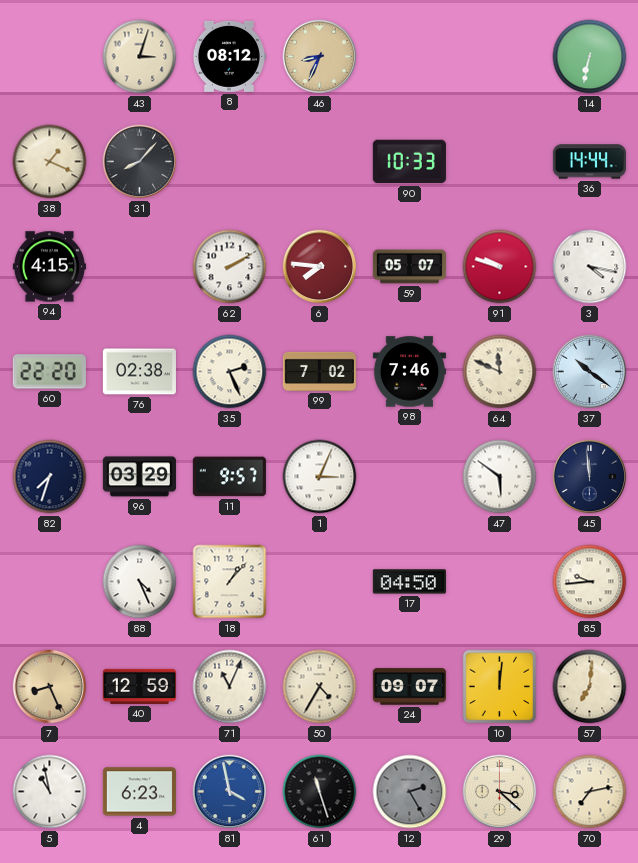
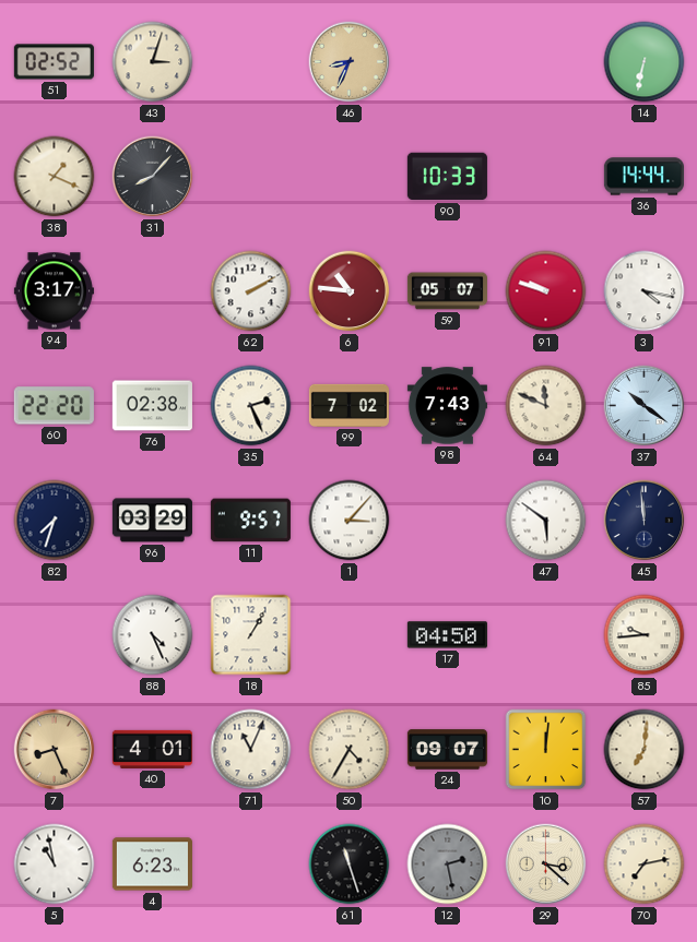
51: none -> 02:52
8: 08:12 -> none
94: 4:15 -> 3:17
6: 7:46 -> 10:46
98: 7:46 -> 7:43
1: 3:04 -> 3:07
18: 1:07 -> 1:05
40: 12:59 -> 4:01
81: 3:58 -> none
12: 2:25 -> 2:28
